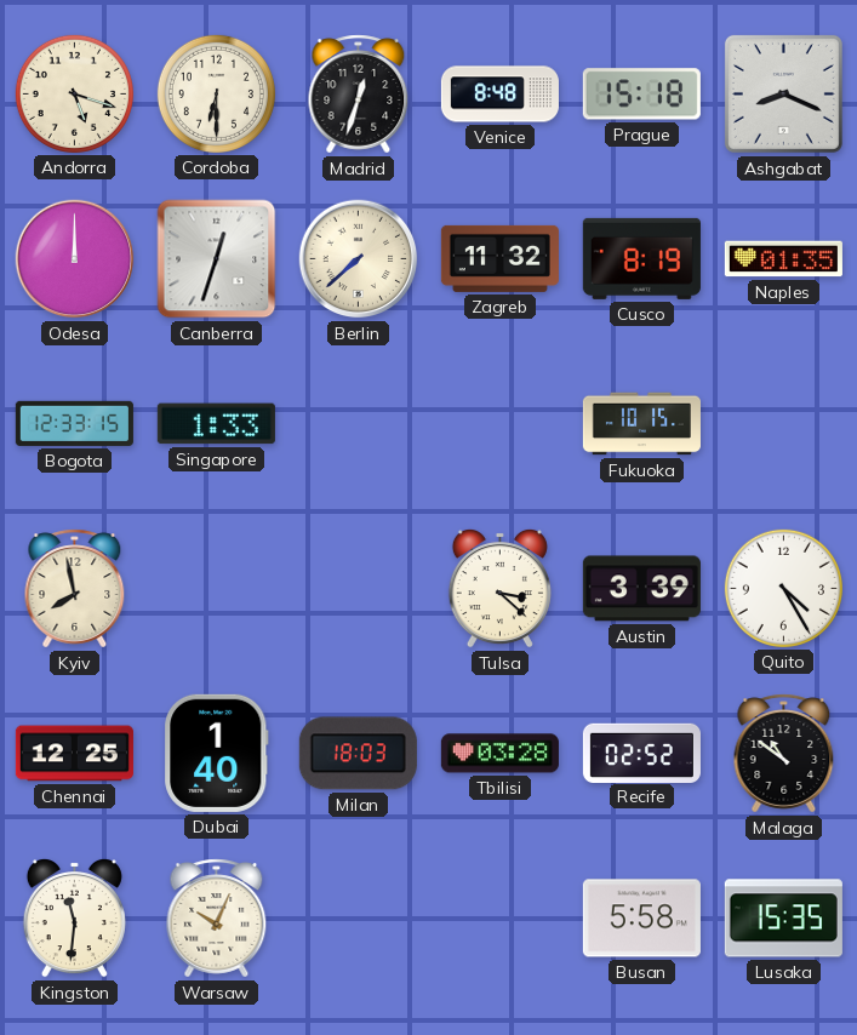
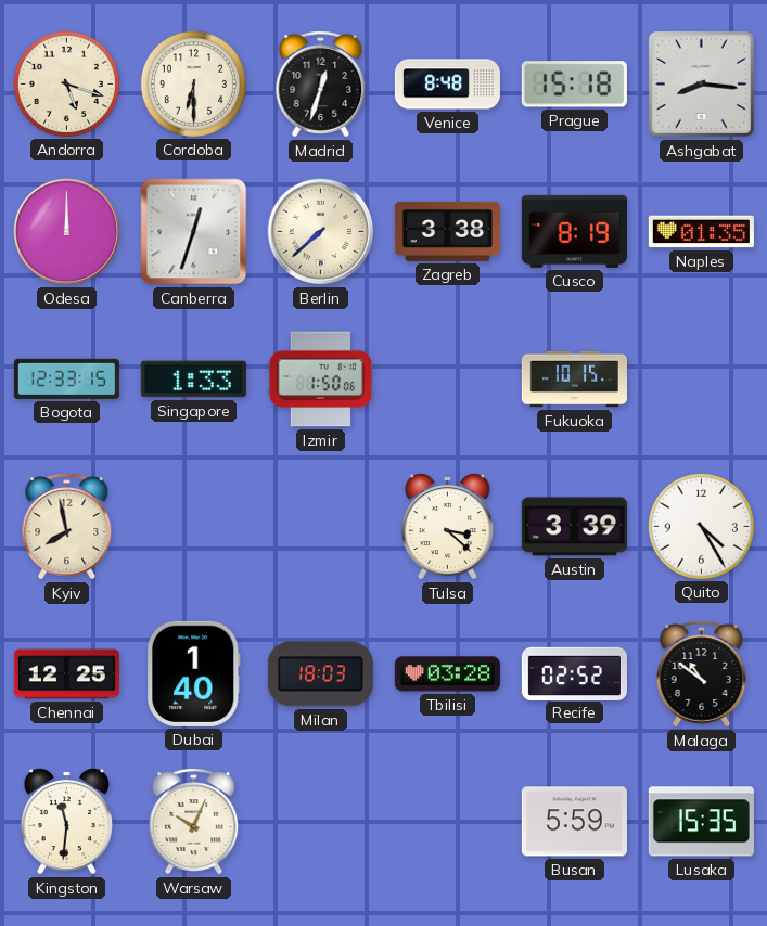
Ashgabat: 8:19 -> 8:16
Zagreb: 11:32 -> 3:38
Izmir: none -> 1:50
Busan: 5:58 -> 5:59
